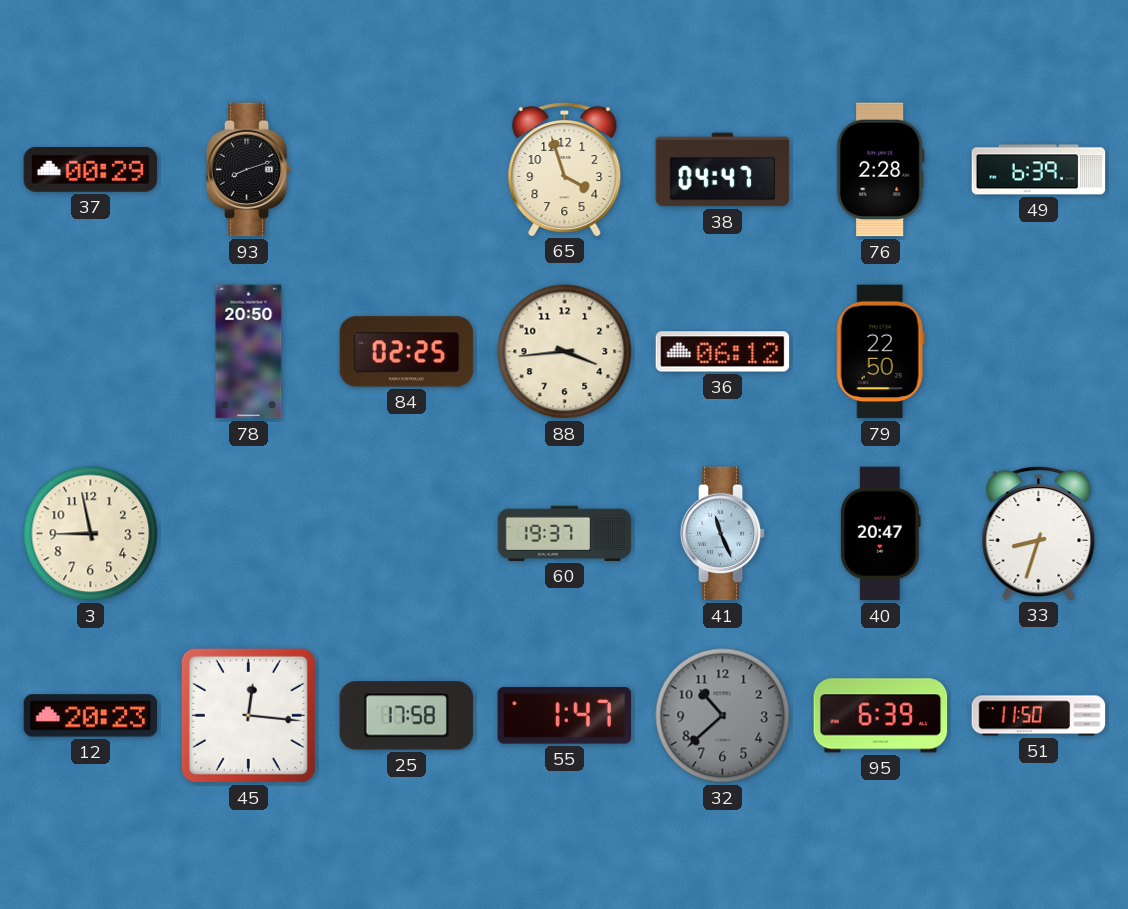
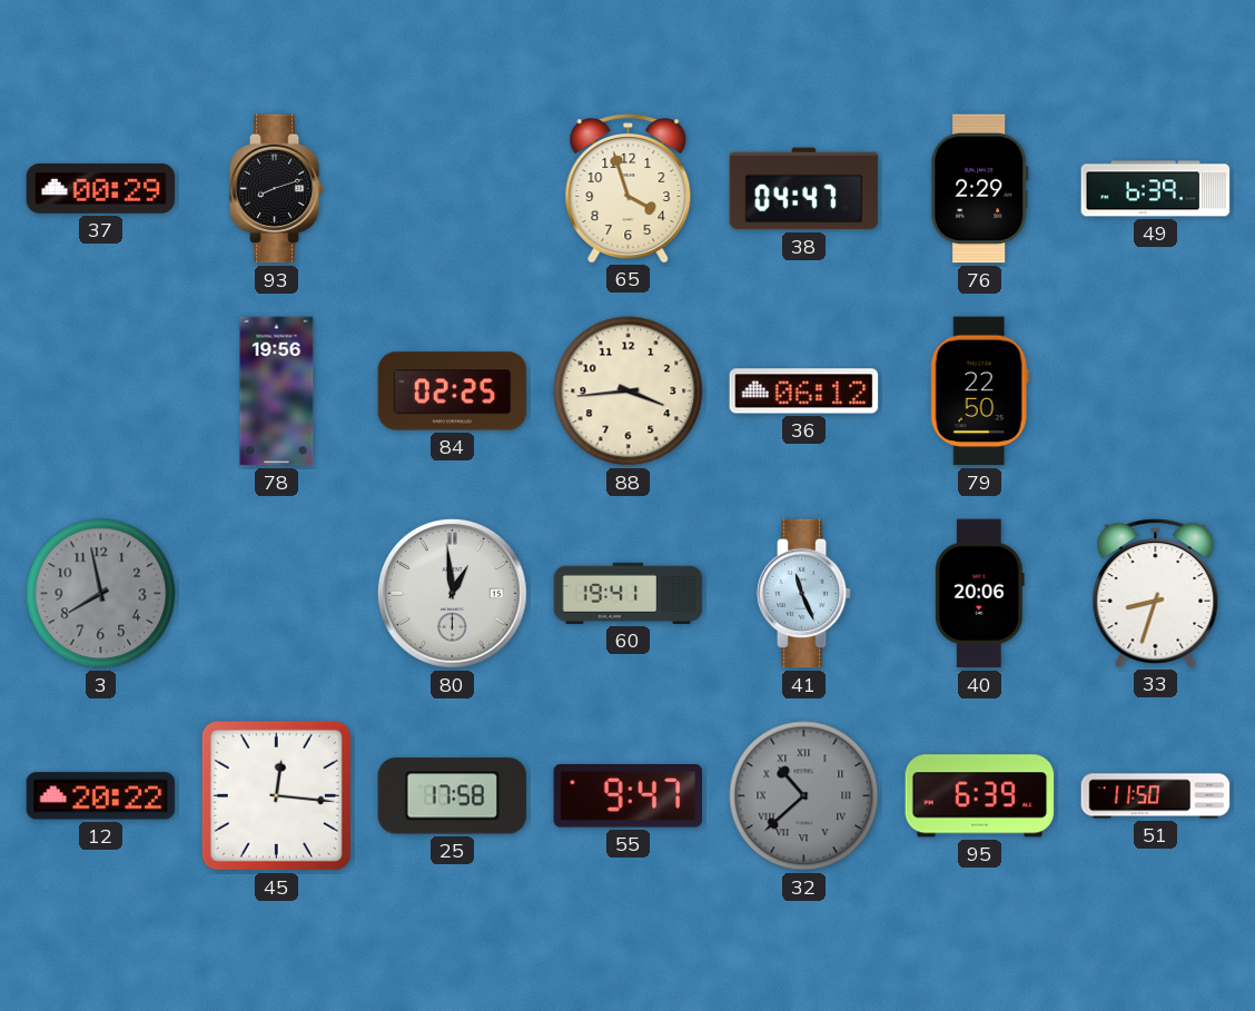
76: 2:28 -> 2:29
78: 20:50 -> 19:56
3: 8:58 -> 7:58
3 dial: cream -> grey
80: none -> 12:59
60: 19:37 -> 19:41
40: 20:47 -> 20:06
12: 20:23 -> 20:22
55: 1:47 -> 9:47
32 numerals: Arabic -> Roman
